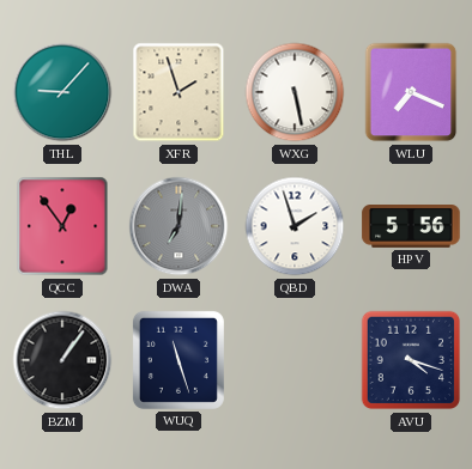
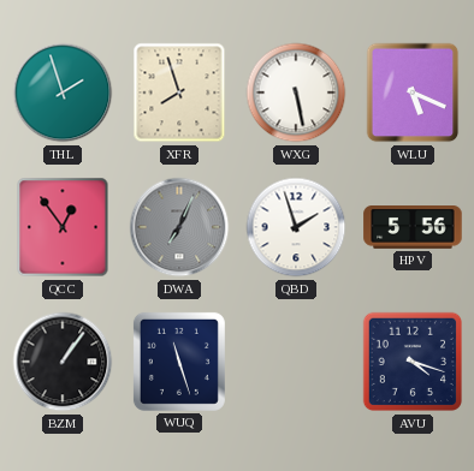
THL: 9:07 -> 1:57
XFR: 1:57 -> 7:57
WLU: 7:19 -> 5:19
DWA: 7:01 -> 7:04
